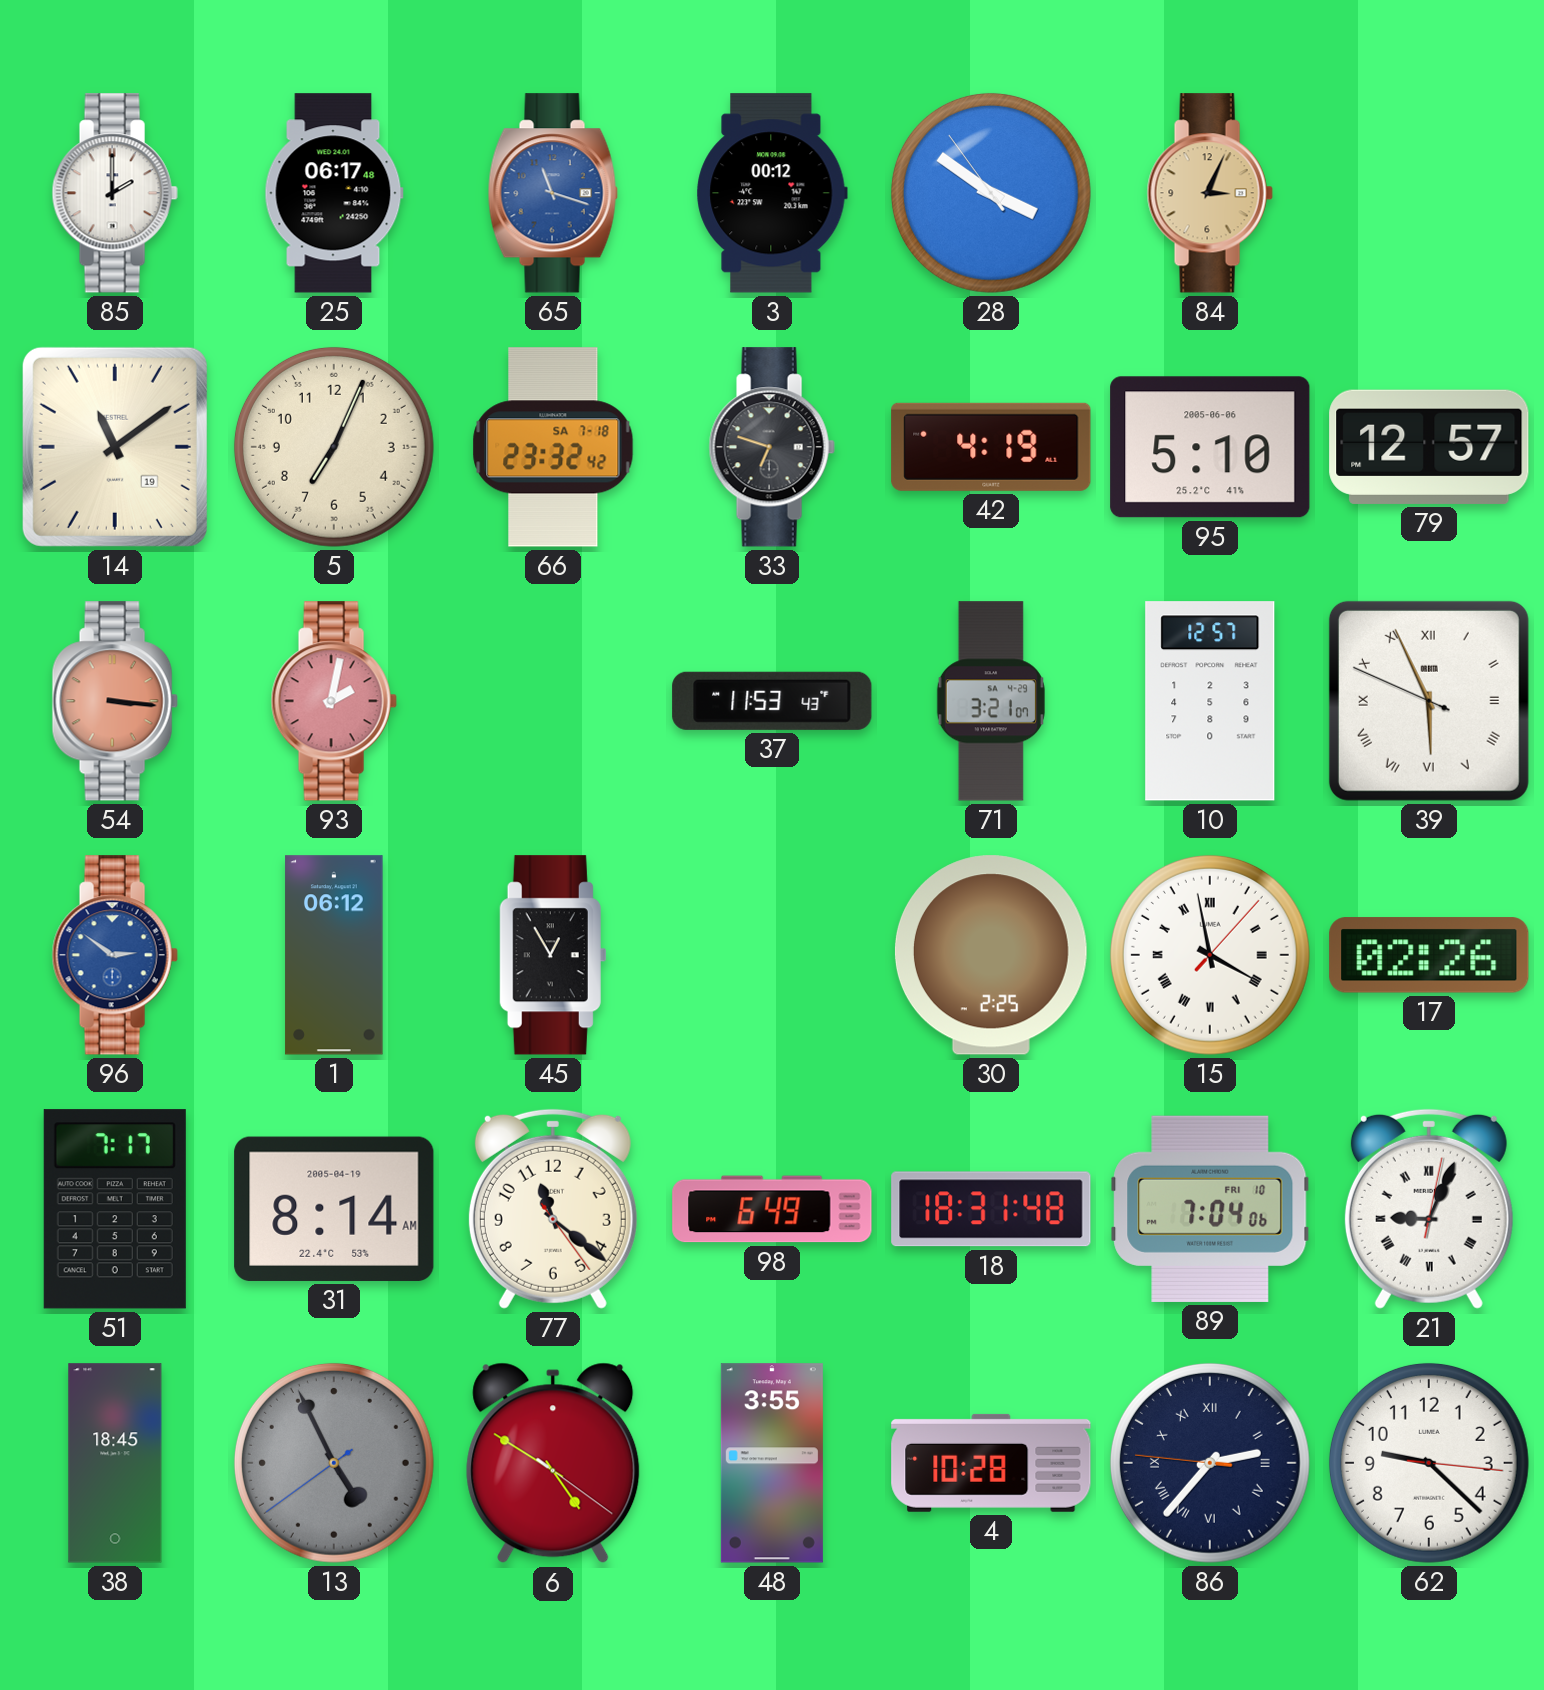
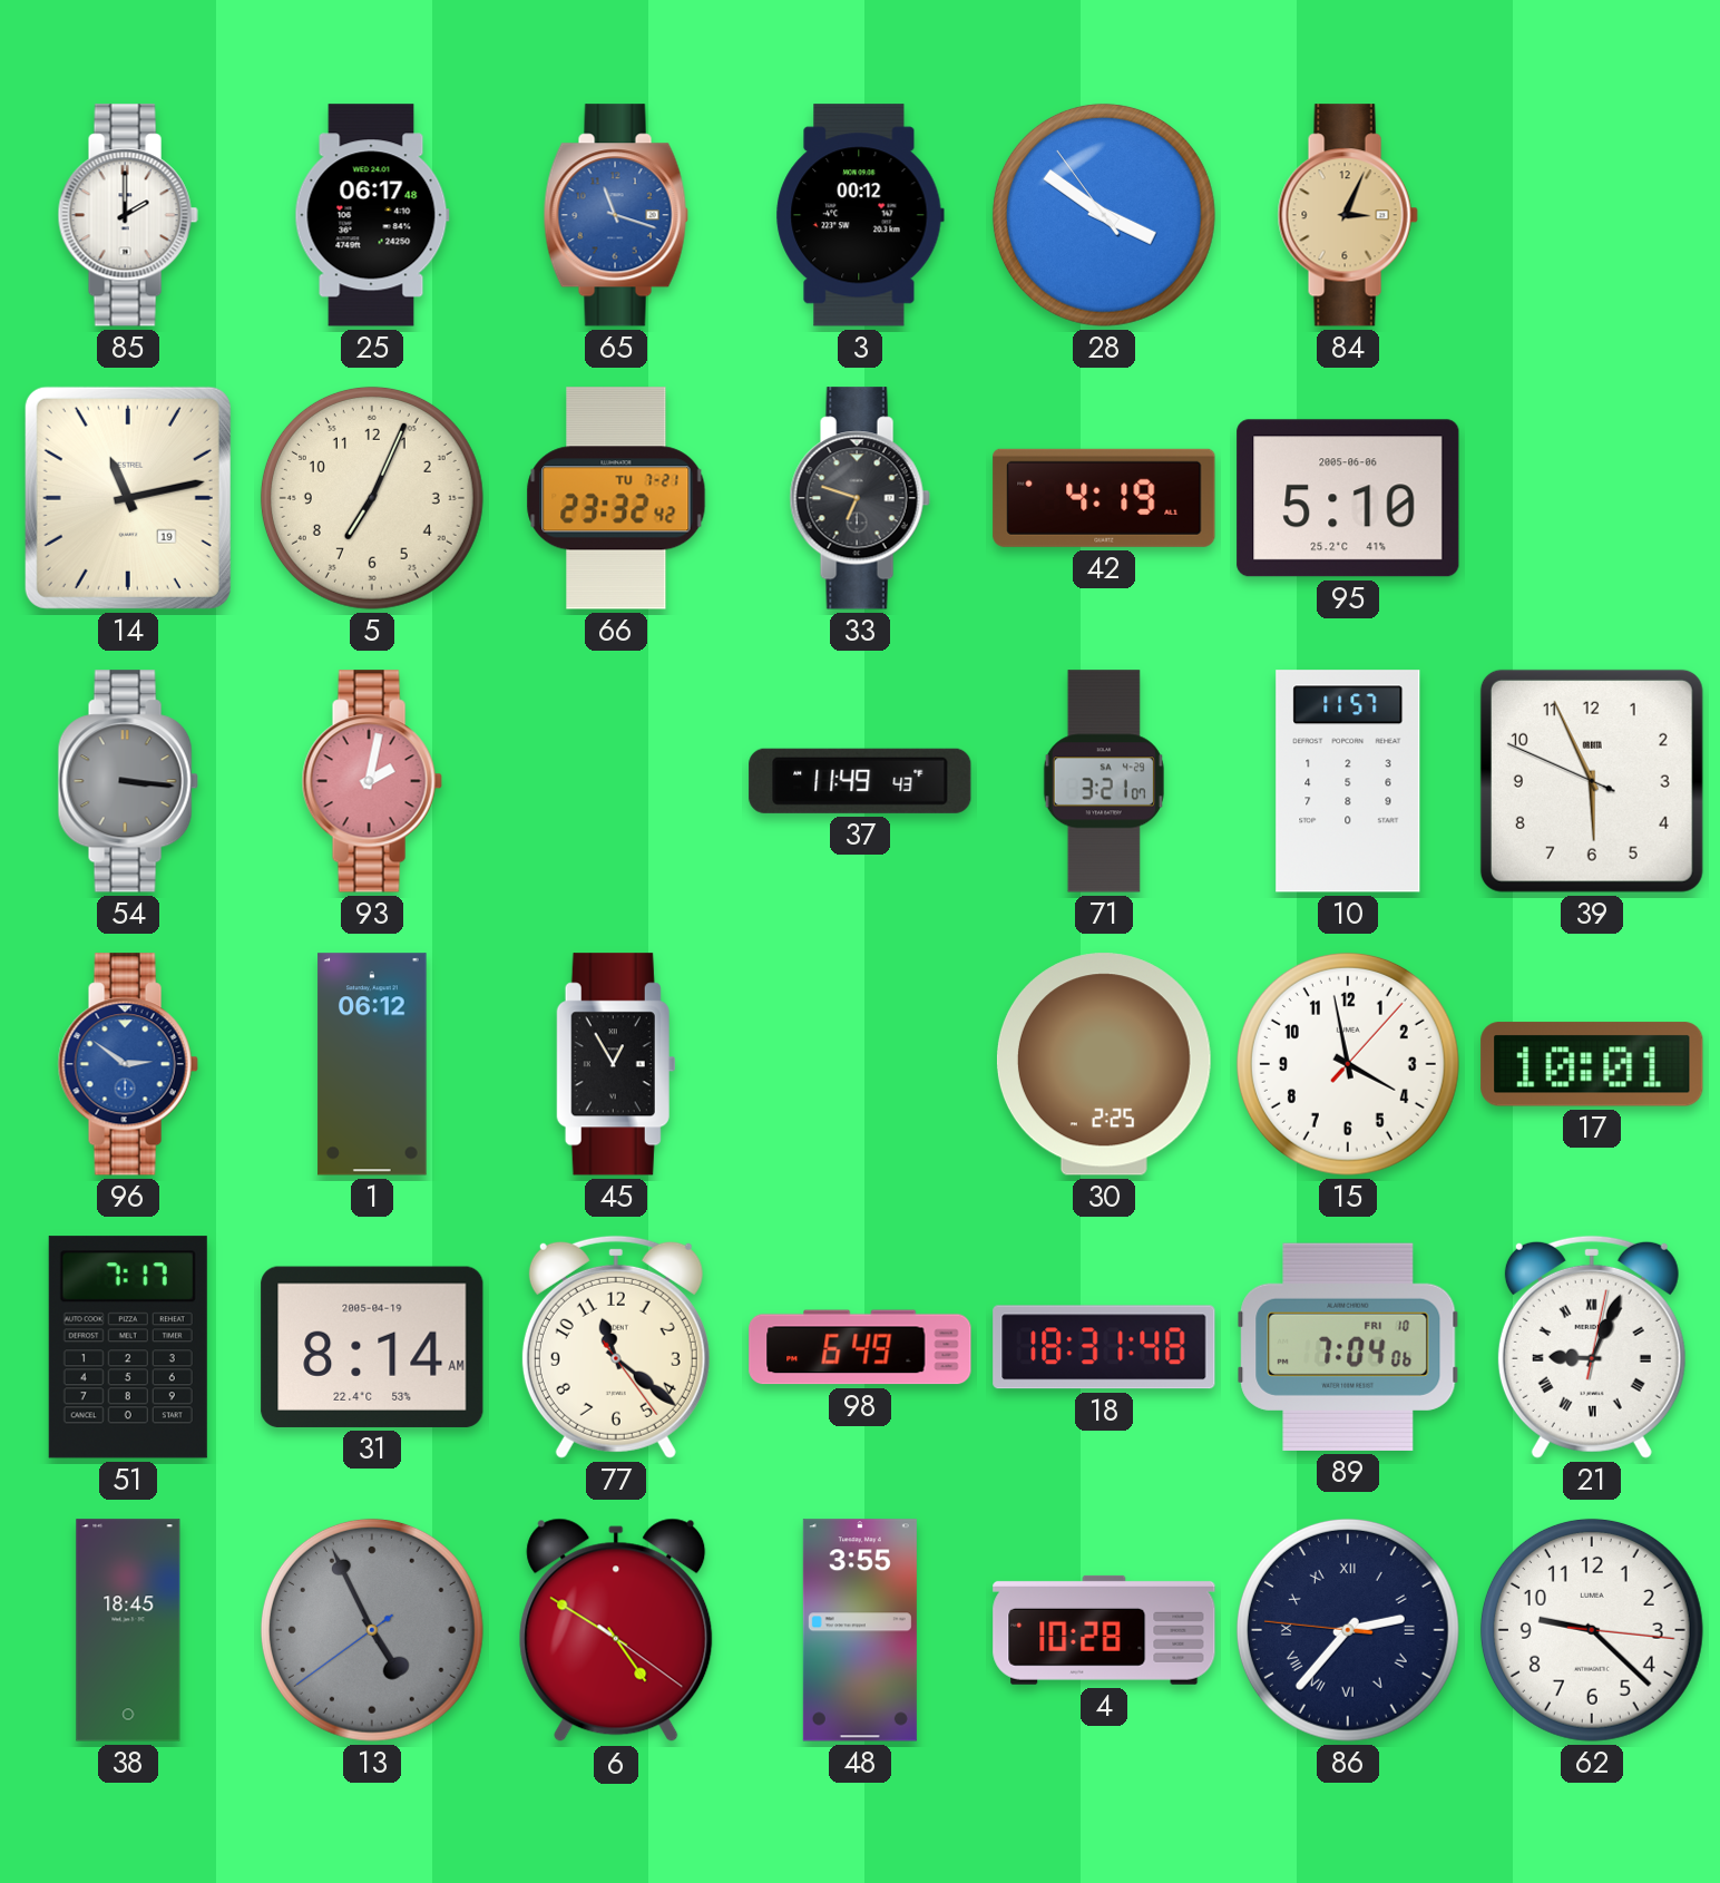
14: 11:09 -> 11:13
66 date: SA 7-18 -> TU 7-21
79: 12:57 -> none
54 dial: salmon -> grey
37: 11:53 -> 11:49
10: 12:57 -> 11:57
39 numerals: Roman -> Arabic
15 numerals: Roman -> Arabic
17: 02:26 -> 10:01
